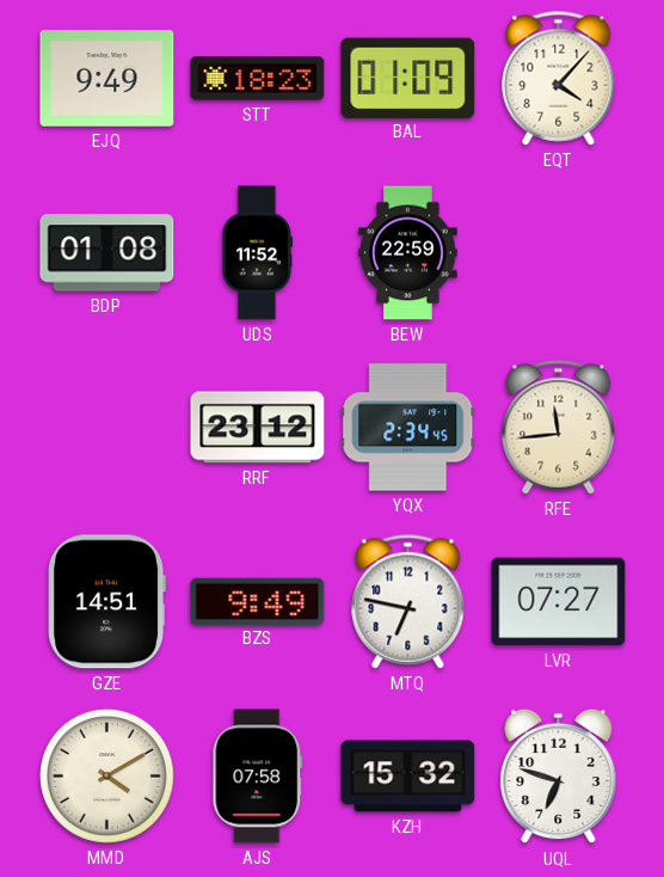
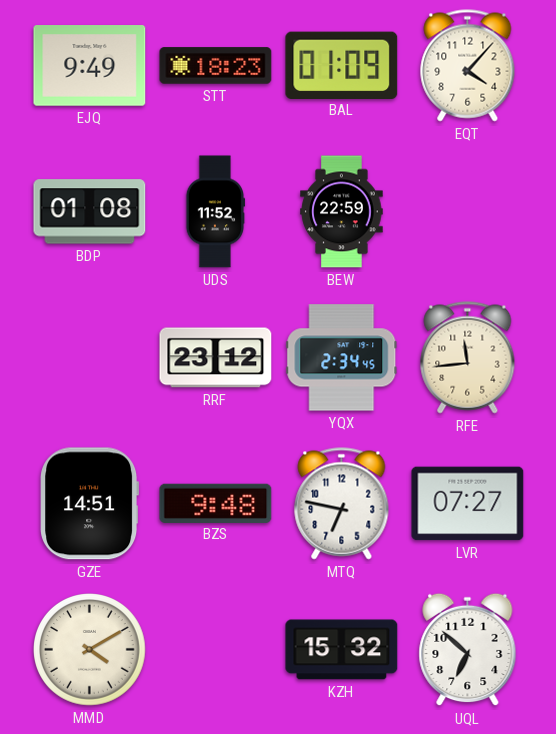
BZS: 9:49 -> 9:48
AJS: 07:58 -> none
UQL: 6:48 -> 6:52
